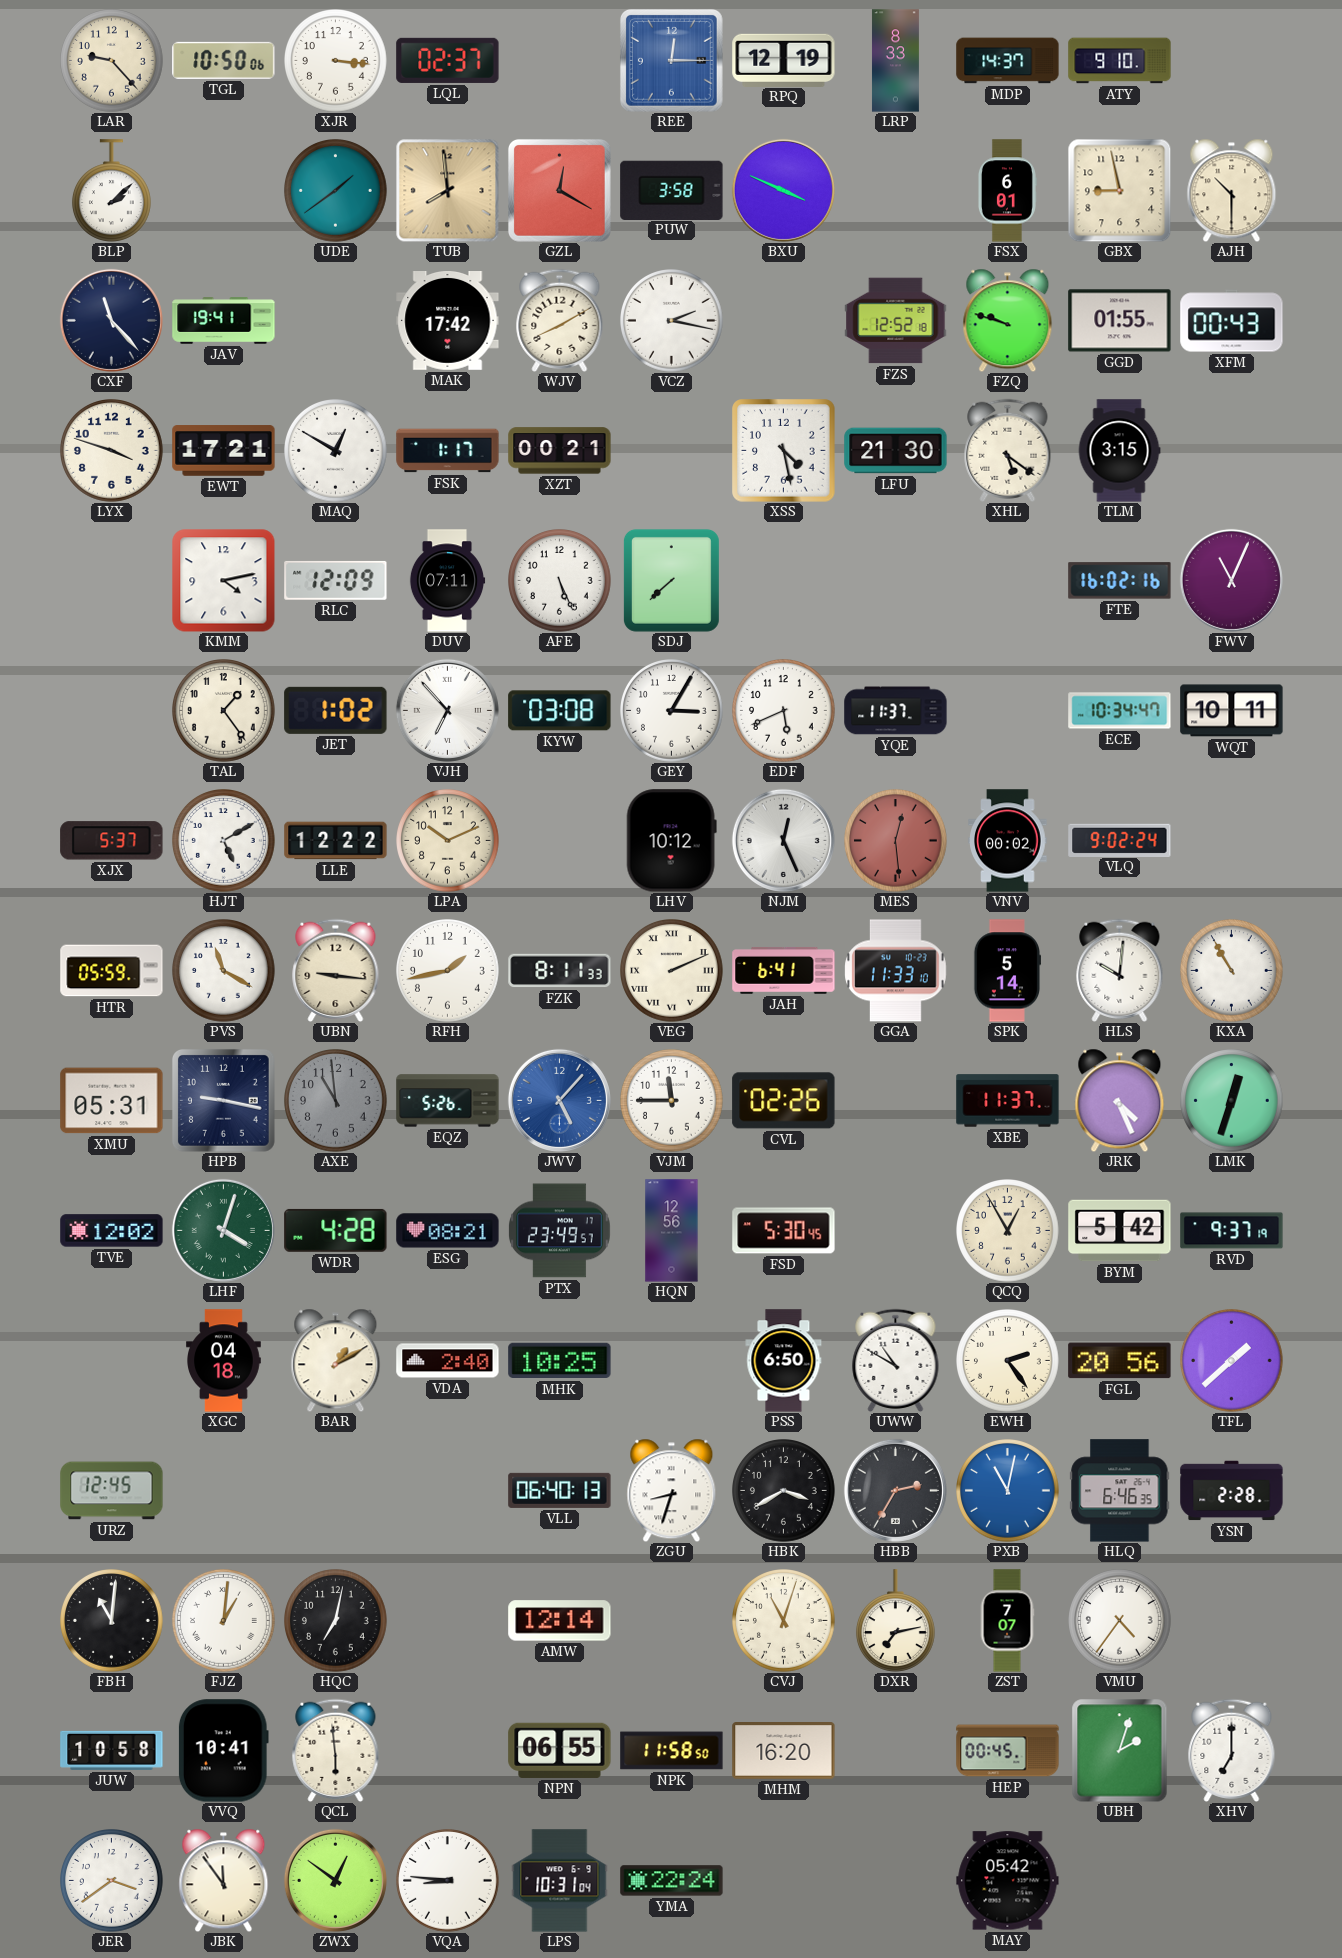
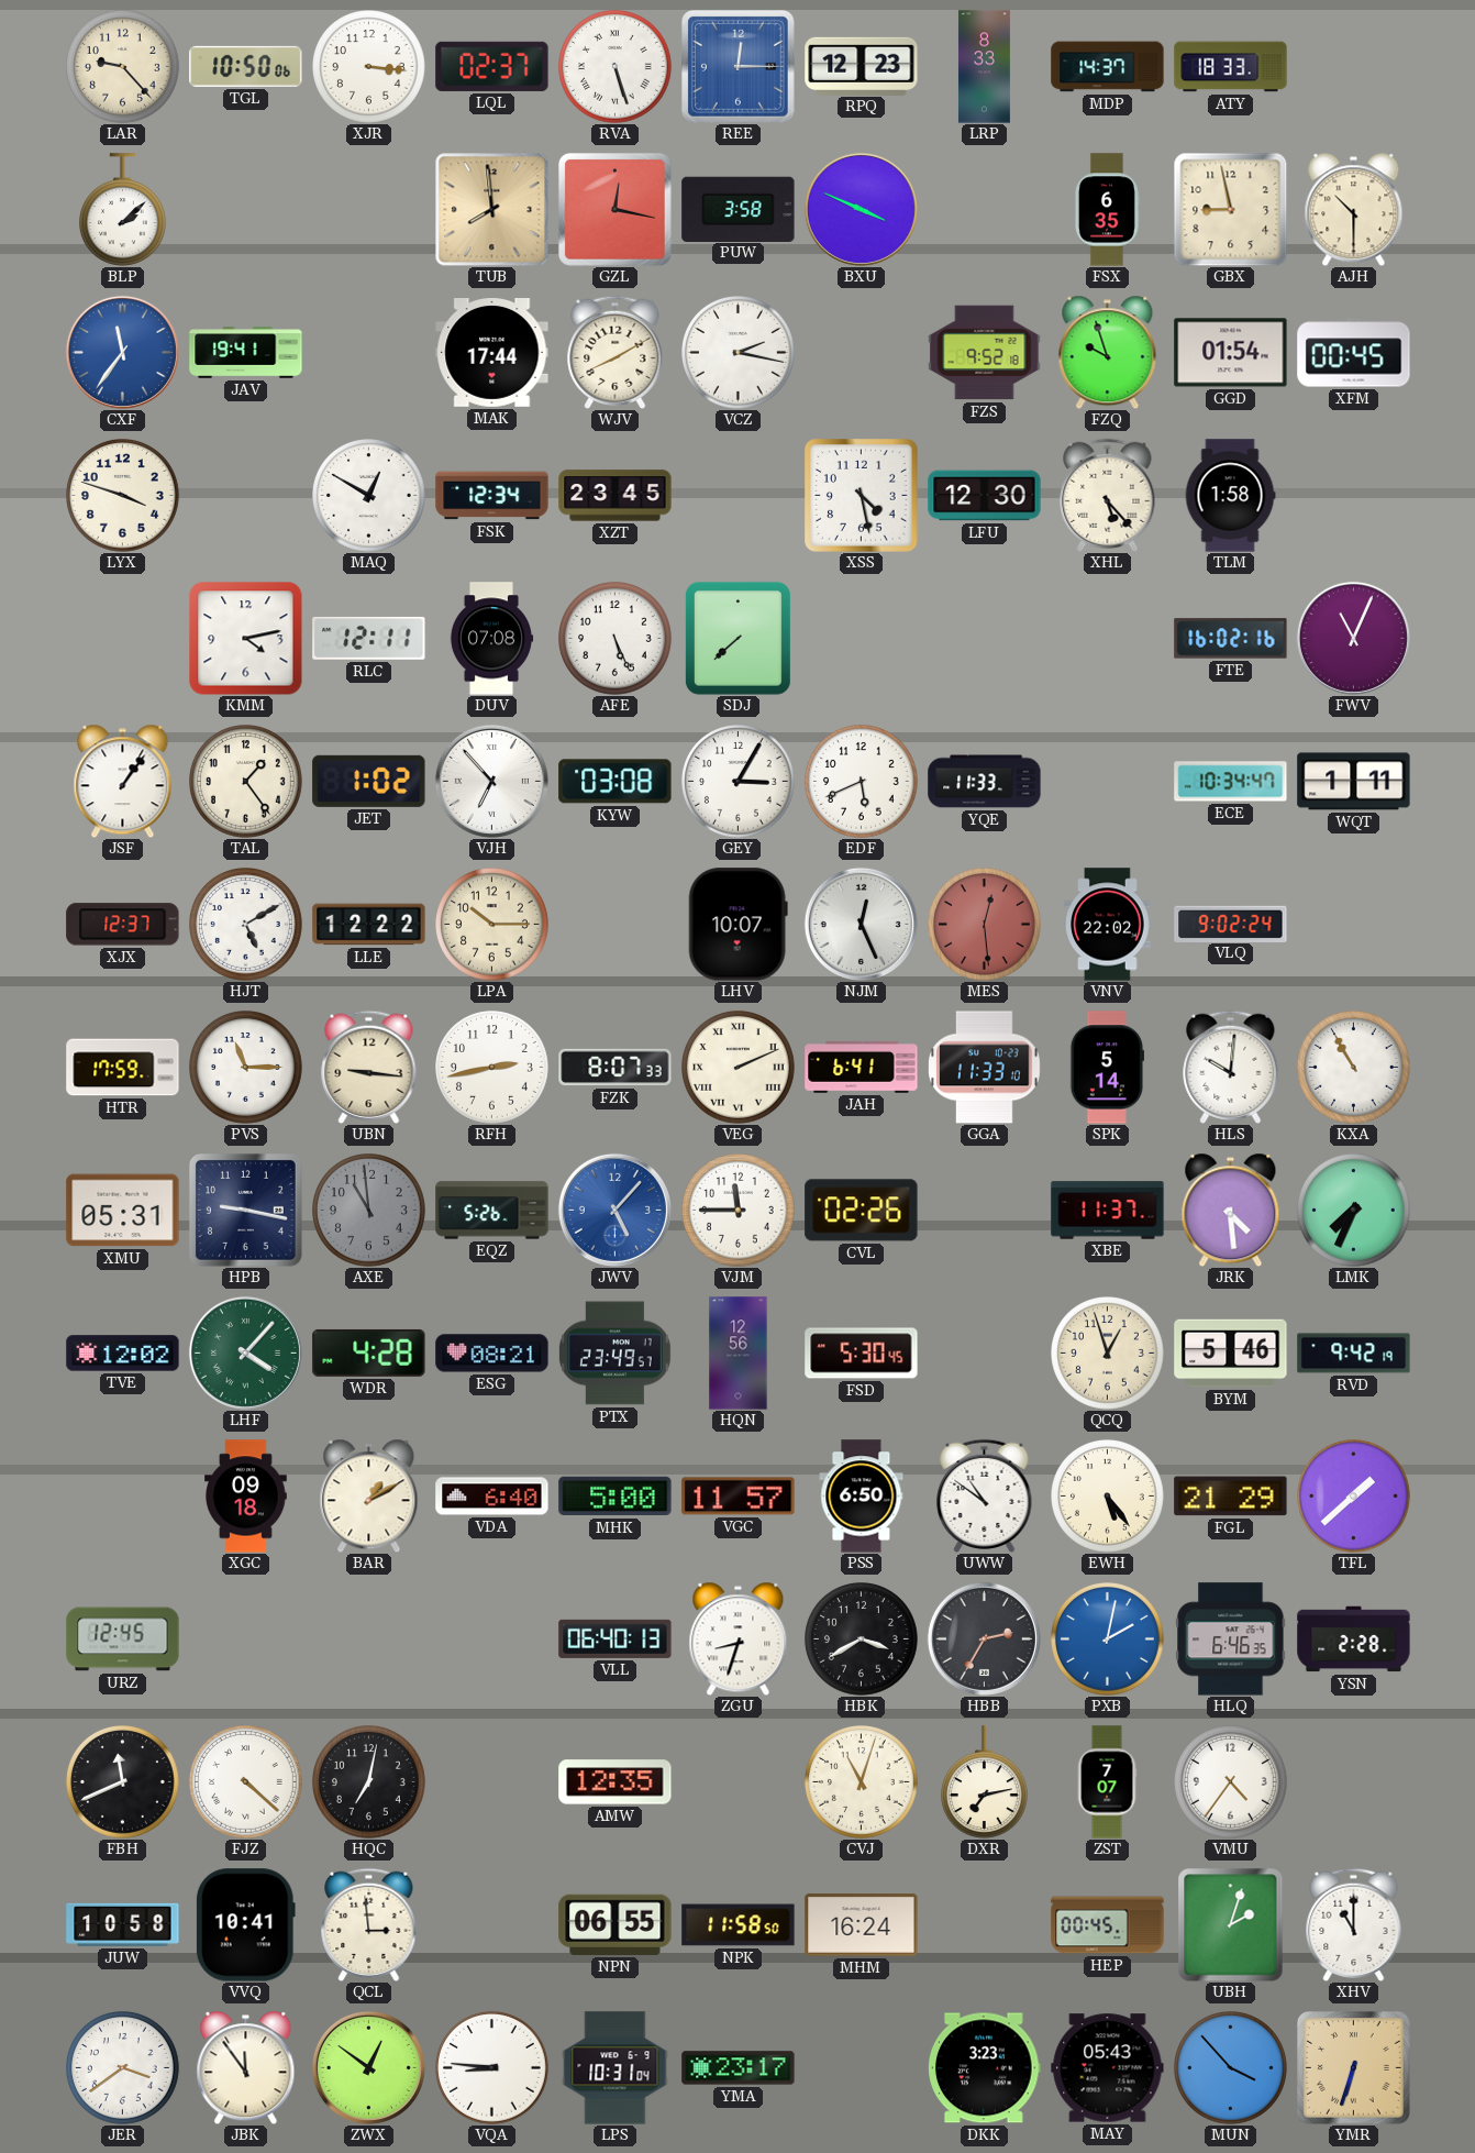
RVA: none -> 5:27
RPQ: 12:19 -> 12:23
ATY: 9:10 -> 18:33
UDE: 1:39 -> none
GZL: 12:20 -> 12:17
FSX: 6:01 -> 6:35
CXF: 11:23 -> 11:36
CXF dial: navy -> blue
MAK: 17:42 -> 17:44
FZS: 12:52 -> 9:52
FZQ: 9:48 -> 9:57
GGD: 01:55 -> 01:54
XFM: 00:43 -> 00:45
EWT: 17:21 -> none
FSK: 1:17 -> 12:34
XZT: 00:21 -> 23:45
LFU: 21:30 -> 12:30
XHL: 5:21 -> 5:23
TLM: 3:15 -> 1:58
RLC: 12:09 -> 12:11
DUV: 07:11 -> 07:08
JSF: none -> 1:06
YQE: 11:37 -> 11:33
WQT: 10:11 -> 1:11
XJX: 5:37 -> 12:37
LPA: 10:11 -> 10:15
LHV: 10:12 -> 10:07
VNV: 00:02 -> 22:02
HTR: 05:59 -> 17:59
PVS: 11:20 -> 11:15
RFH: 1:43 -> 2:43
FZK: 8:11 -> 8:07
JRK: 4:26 -> 4:29
LMK: 12:33 -> 7:34
LHF: 4:03 -> 4:07
QCQ: 12:55 -> 12:57
BYM: 5:42 -> 5:46
RVD: 9:37 -> 9:42
XGC: 04:18 -> 09:18
VDA: 2:40 -> 6:40
MHK: 10:25 -> 5:00
VGC: none -> 11:57
UWW: 10:50 -> 10:51
EWH: 2:24 -> 5:24
FGL: 20:56 -> 21:29
PXB: 11:02 -> 2:02
FBH: 11:01 -> 11:41
FJZ: 1:01 -> 4:22
AMW: 12:14 -> 12:35
QCL: 5:59 -> 2:59
MHM: 16:20 -> 16:24
XHV: 7:00 -> 11:00
YMA: 22:24 -> 23:17
DKK: none -> 3:23
MAY: 05:42 -> 05:43
MUN: none -> 3:53
YMR: none -> 6:33
